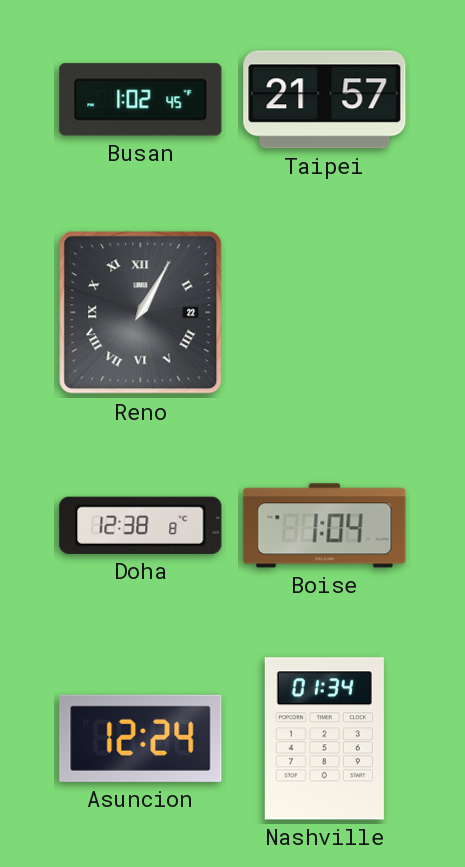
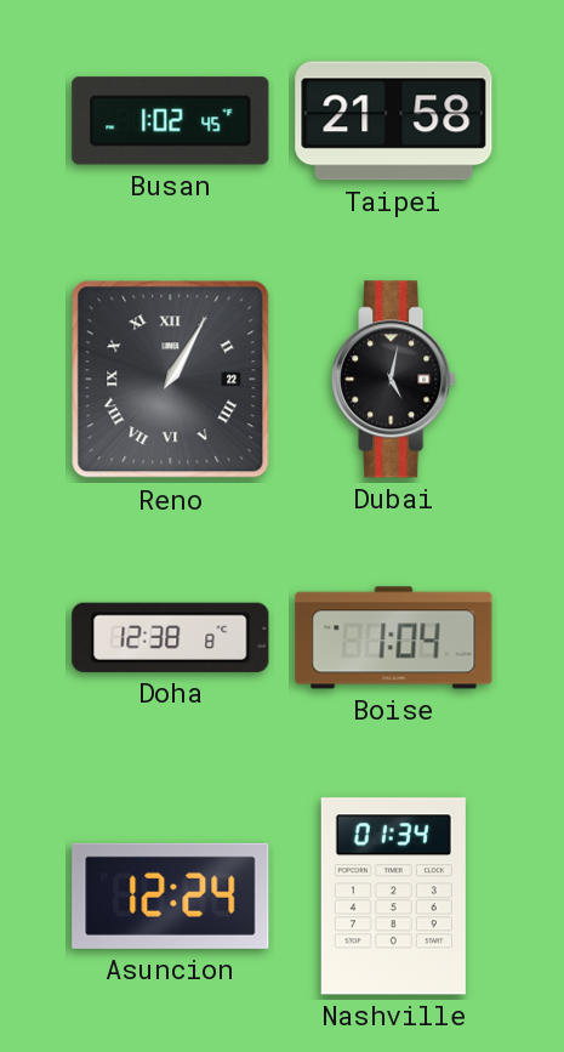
Taipei: 21:57 -> 21:58
Dubai: none -> 5:02
